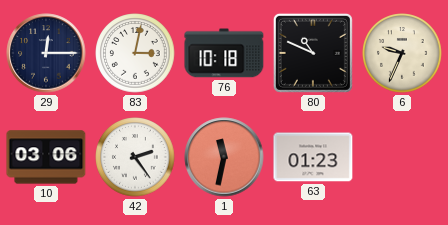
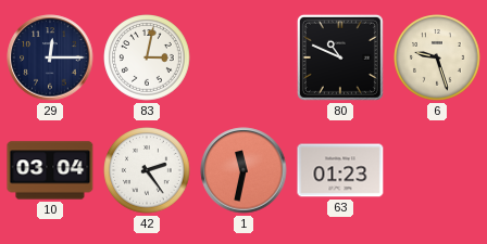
76: 10:18 -> none
6: 9:34 -> 9:27
10: 03:06 -> 03:04
